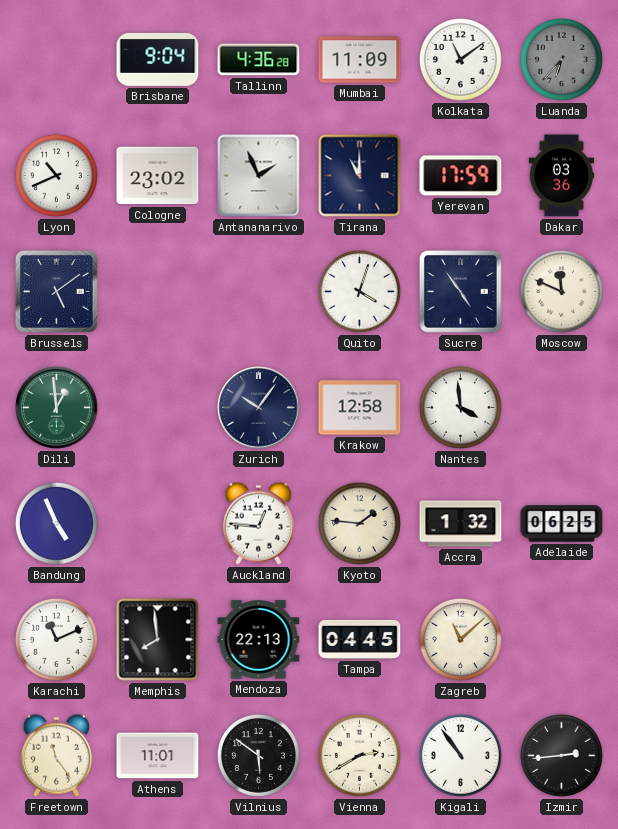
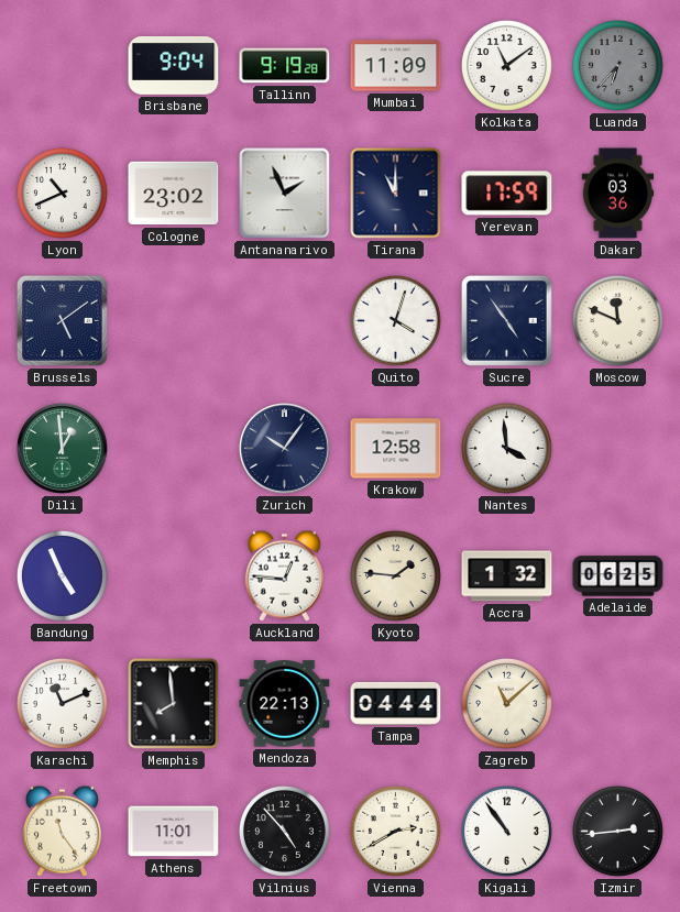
Tallinn: 4:36 -> 9:19
Tampa: 04:45 -> 04:44
Vilnius: 5:51 -> 4:53
